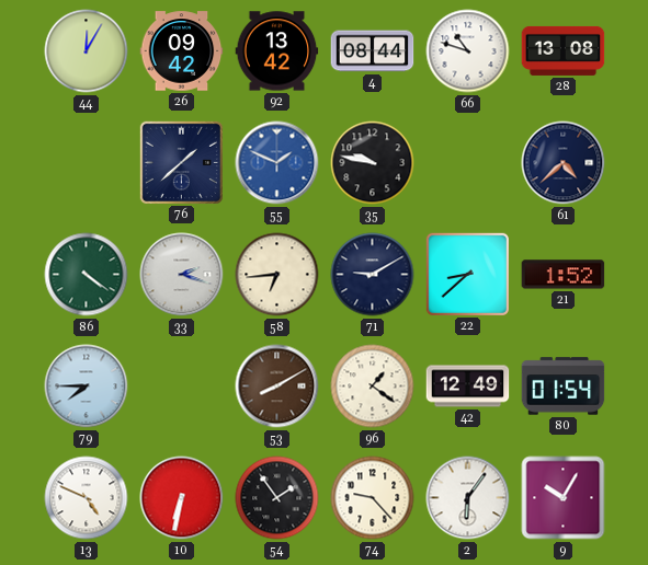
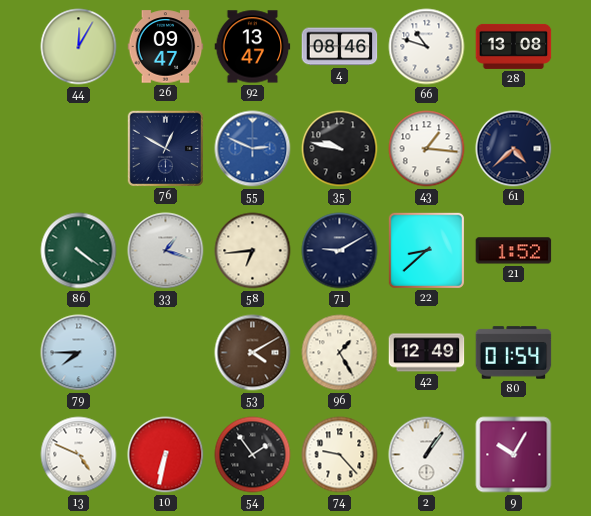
26: 09:42 -> 09:47
92: 13:42 -> 13:47
4: 08:44 -> 08:46
76: 1:38 -> 12:50
55: 1:49 -> 2:49
43: none -> 1:16
33: 2:18 -> 1:18
53: 8:10 -> 4:10
96: 1:21 -> 1:25
2: 6:06 -> 1:06
